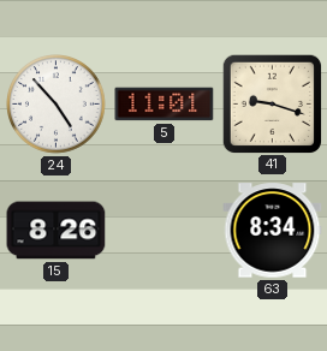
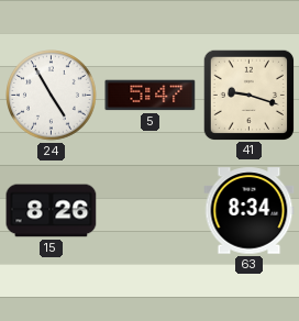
24: 4:53 -> 4:55
5: 11:01 -> 5:47
